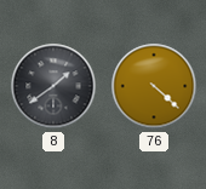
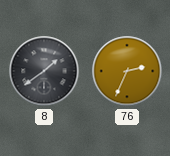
76: 4:22 -> 2:34
